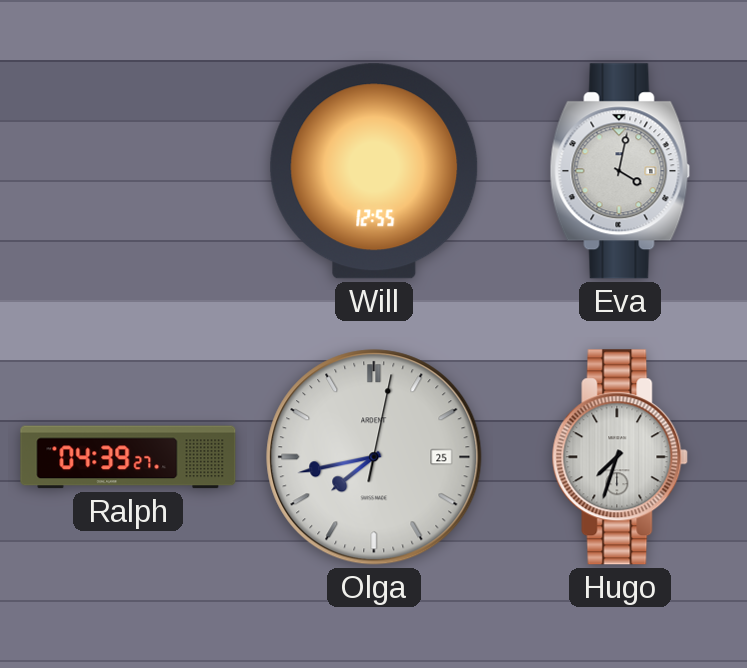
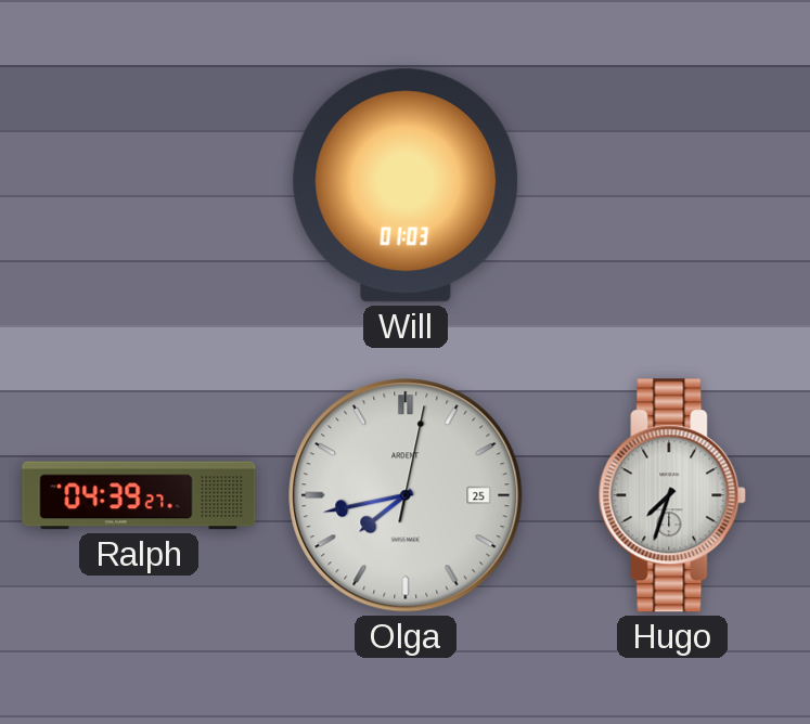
Will: 12:55 -> 01:03
Eva: 4:02 -> none
